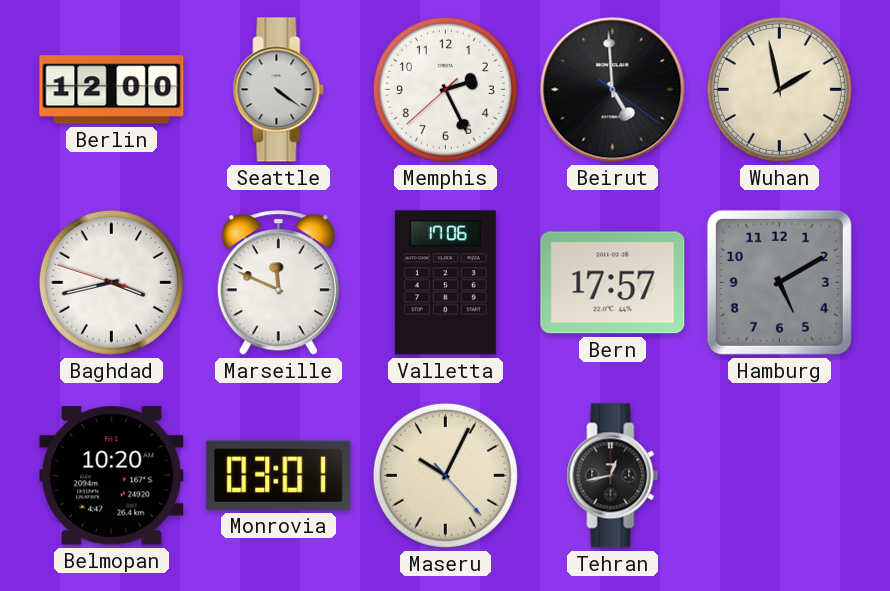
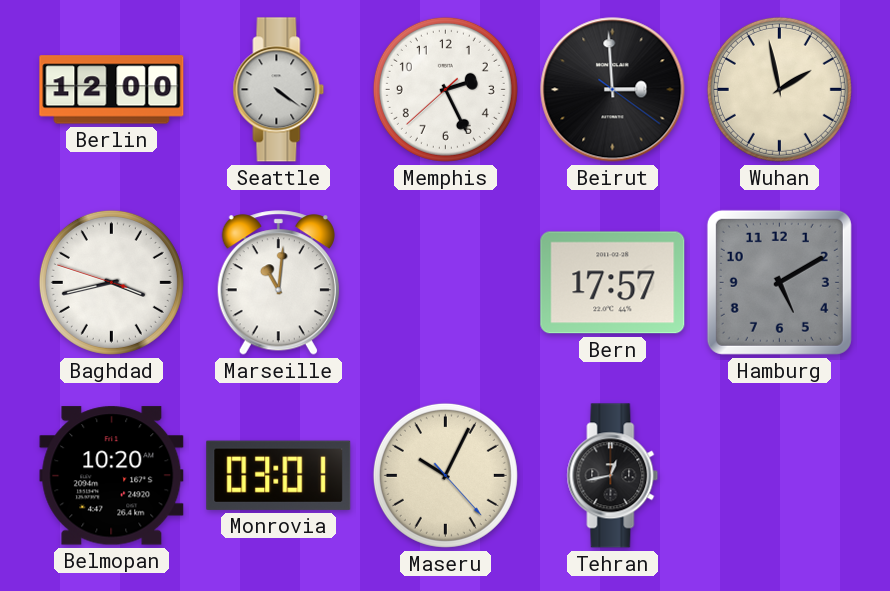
Beirut: 4:59 -> 2:59
Marseille: 11:49 -> 11:01
Valletta: 17:06 -> none
